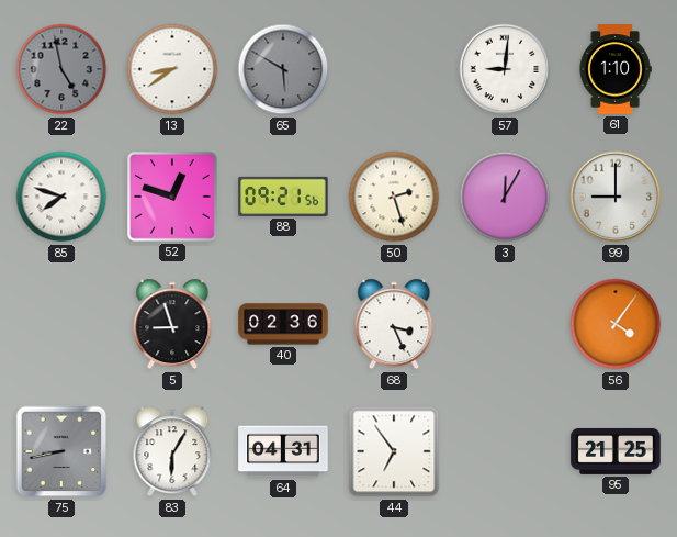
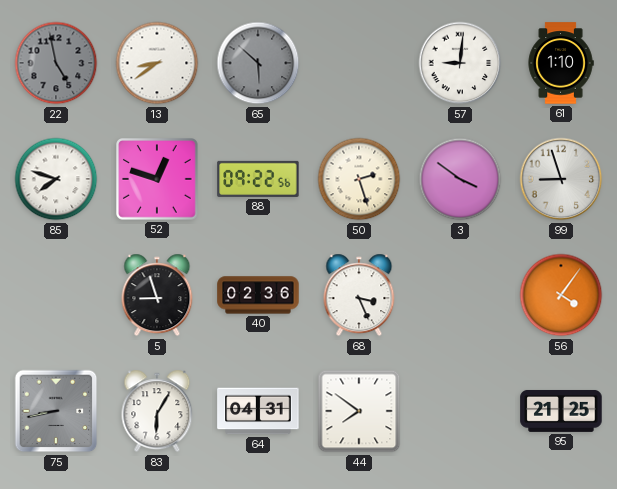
65: 5:50 -> 5:52
88: 09:21 -> 09:22
3: 12:05 -> 3:51
99: 9:00 -> 8:57
44: 6:54 -> 7:51
